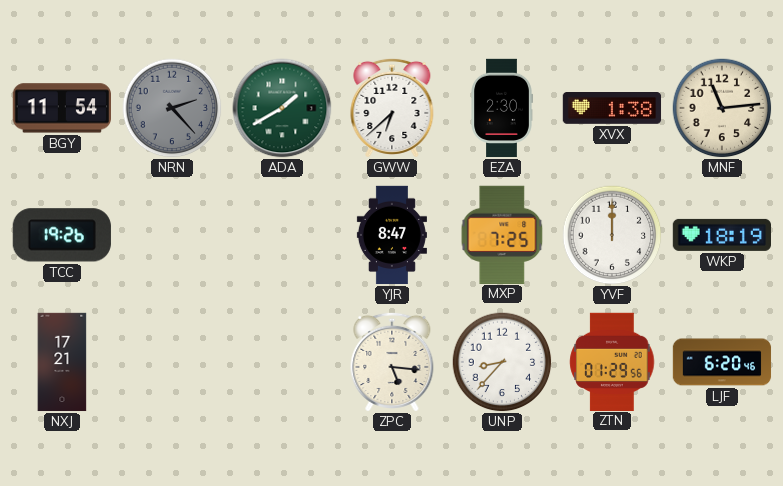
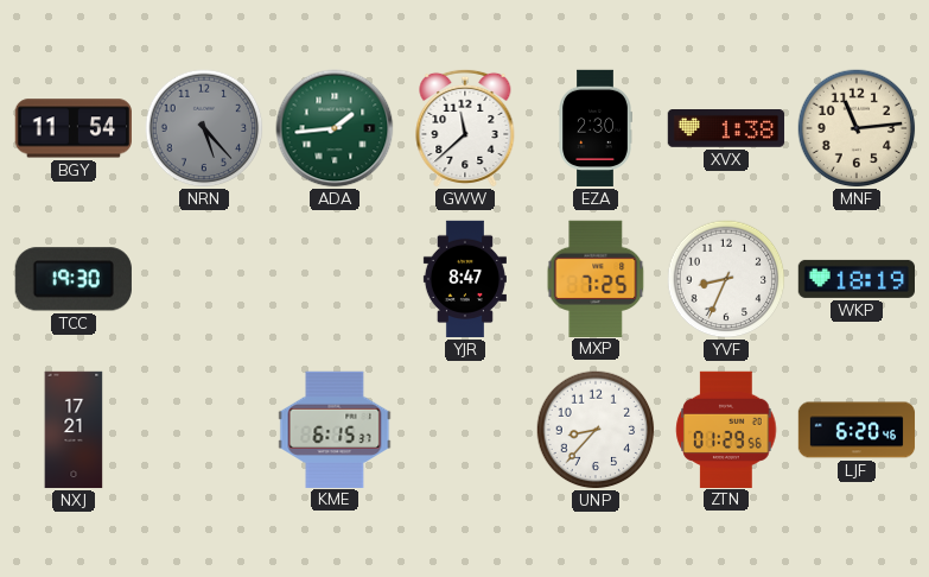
NRN: 2:23 -> 5:23
ADA: 1:40 -> 1:44
GWW: 6:38 -> 11:38
TCC: 19:26 -> 19:30
YVF: 12:00 -> 8:34
KME: none -> 6:15
ZPC: 5:16 -> none
